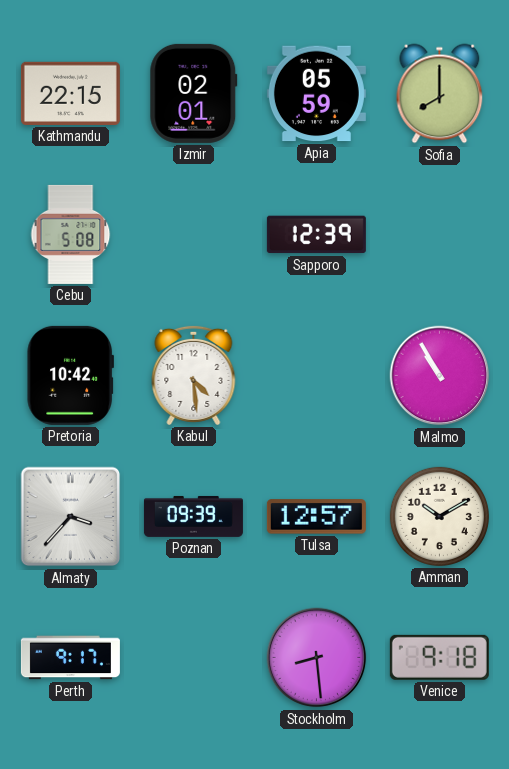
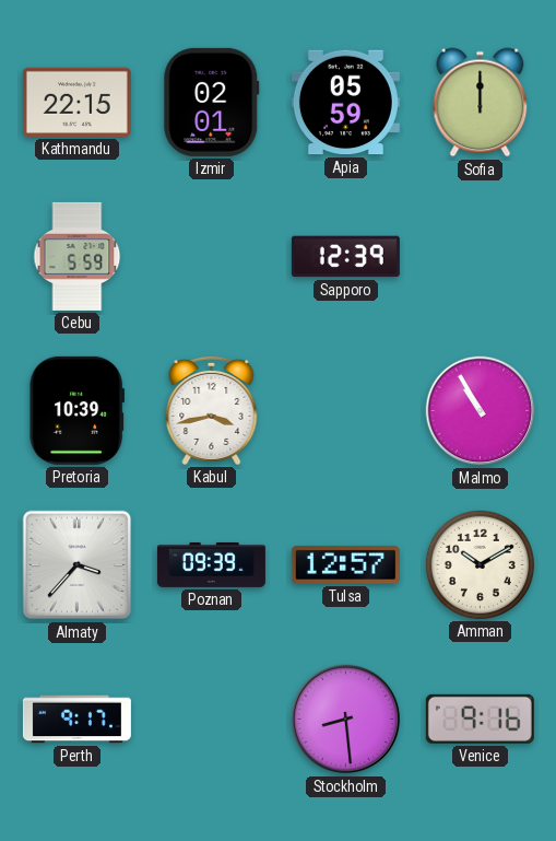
Sofia: 8:00 -> 12:00
Cebu: 5:08 -> 5:59
Pretoria: 10:42 -> 10:39
Kabul: 4:29 -> 3:43
Venice: 9:18 -> 9:16
